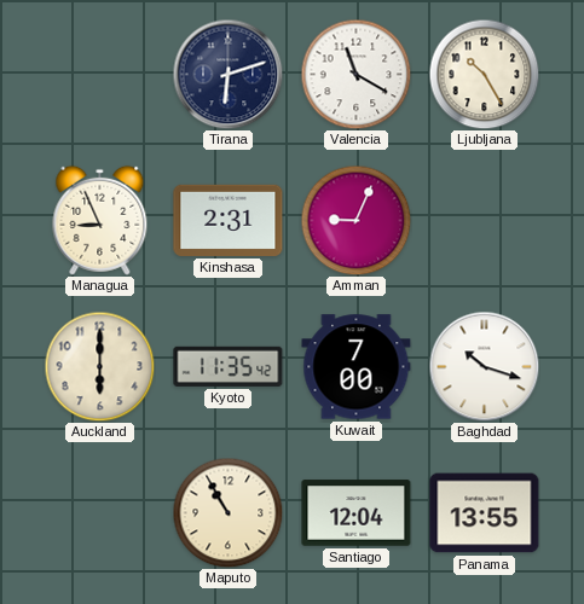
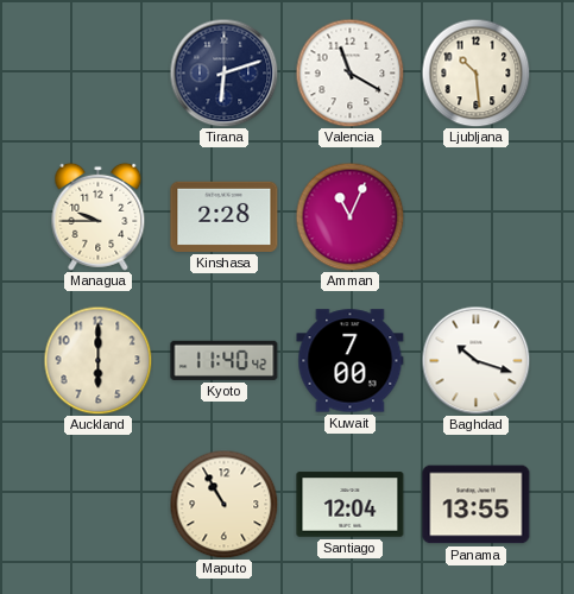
Ljubljana: 10:25 -> 10:29
Managua: 8:56 -> 9:45
Kinshasa: 2:31 -> 2:28
Amman: 9:04 -> 11:04
Kyoto: 11:35 -> 11:40
